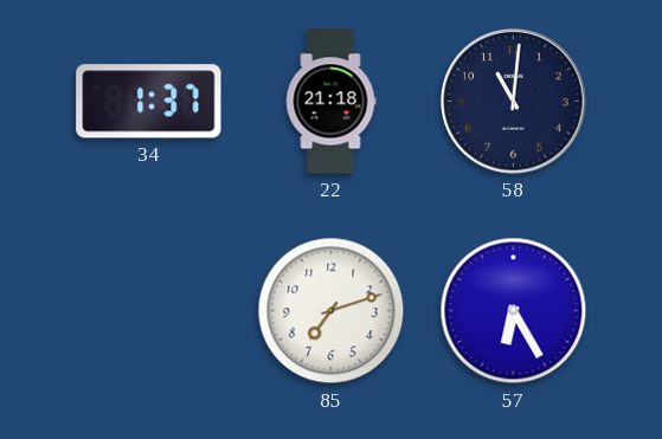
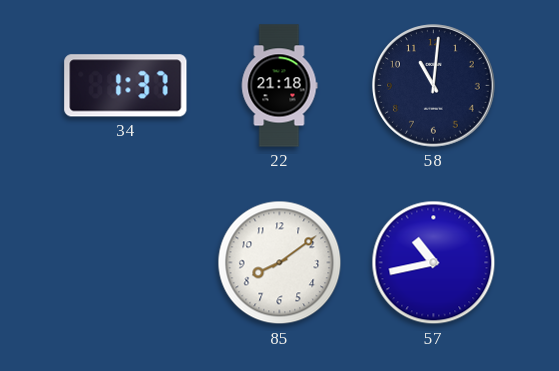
85: 7:12 -> 8:09
57: 6:25 -> 10:43
